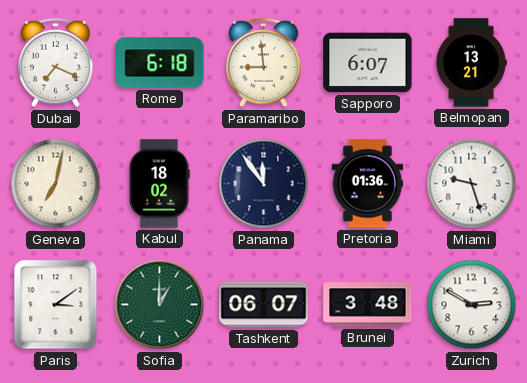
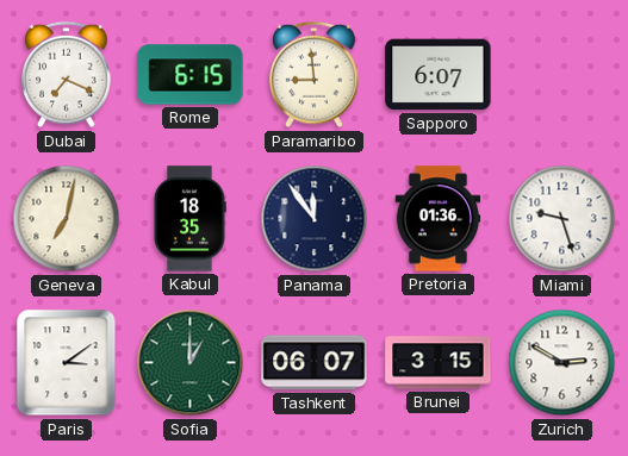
Rome: 6:18 -> 6:15
Belmopan: 13:21 -> none
Kabul: 18:02 -> 18:35
Brunei: 3:48 -> 3:15
